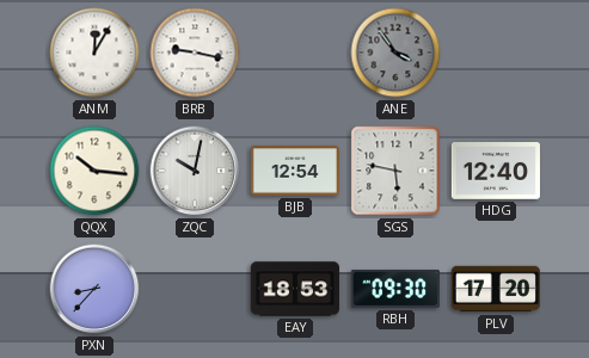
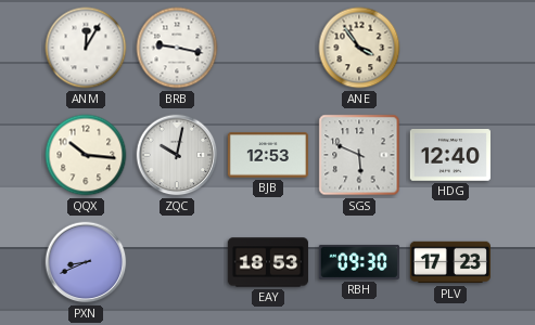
ANE dial: grey -> cream
BJB: 12:54 -> 12:53
SGS: 5:47 -> 5:49
PXN: 8:37 -> 8:41
PLV: 17:20 -> 17:23
